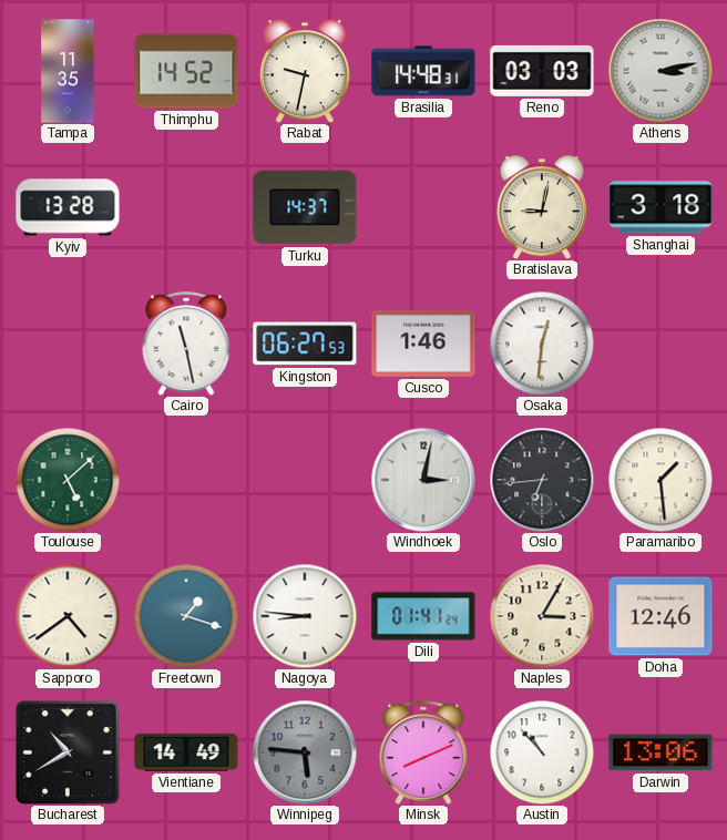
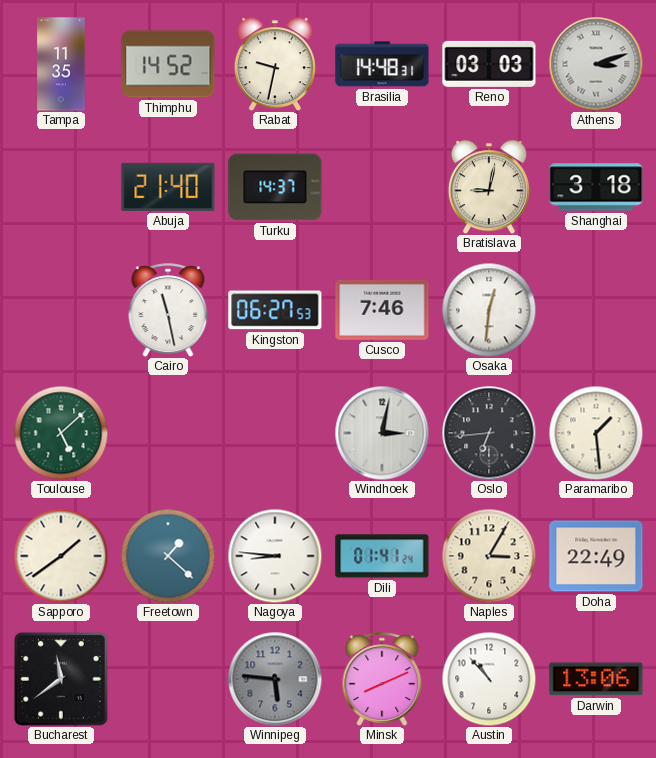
Athens: 3:13 -> 3:12
Kyiv: 13:28 -> none
Abuja: none -> 21:40
Cusco: 1:46 -> 7:46
Sapporo: 4:39 -> 1:39
Freetown: 1:18 -> 1:22
Doha: 12:46 -> 22:49
Bucharest: 10:40 -> 11:39
Vientiane: 14:49 -> none
